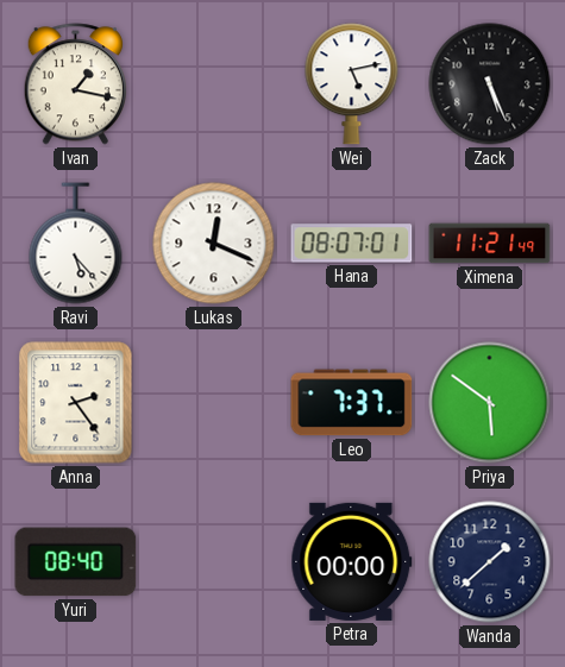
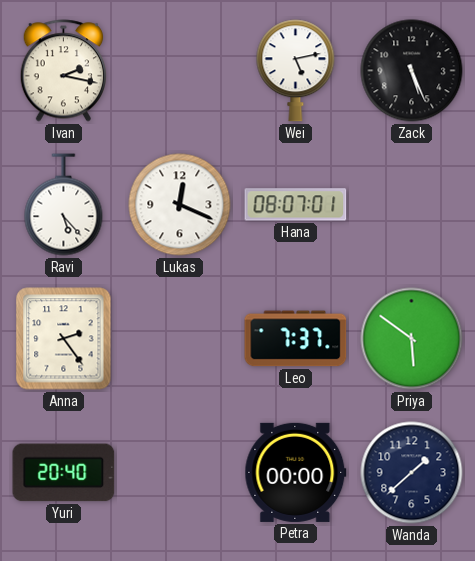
Ivan: 1:17 -> 2:17
Ximena: 11:21 -> none
Yuri: 08:40 -> 20:40
